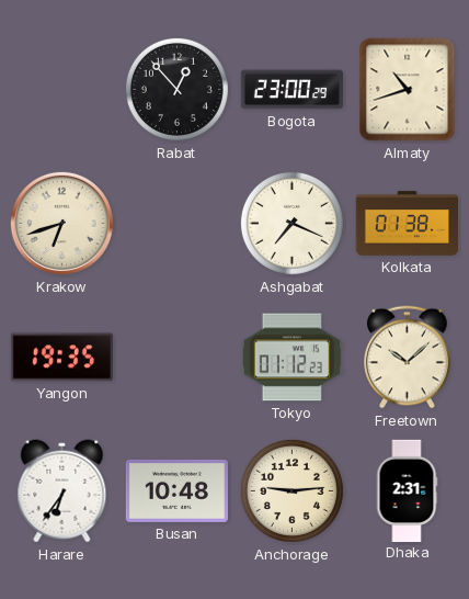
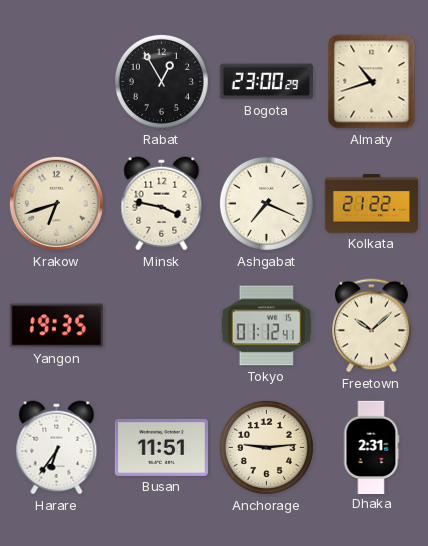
Rabat: 12:53 -> 12:55
Minsk: none -> 3:47
Kolkata: 01:38 -> 21:22
Tokyo: 01:12:23 -> 01:12:41
Busan: 10:48 -> 11:51
